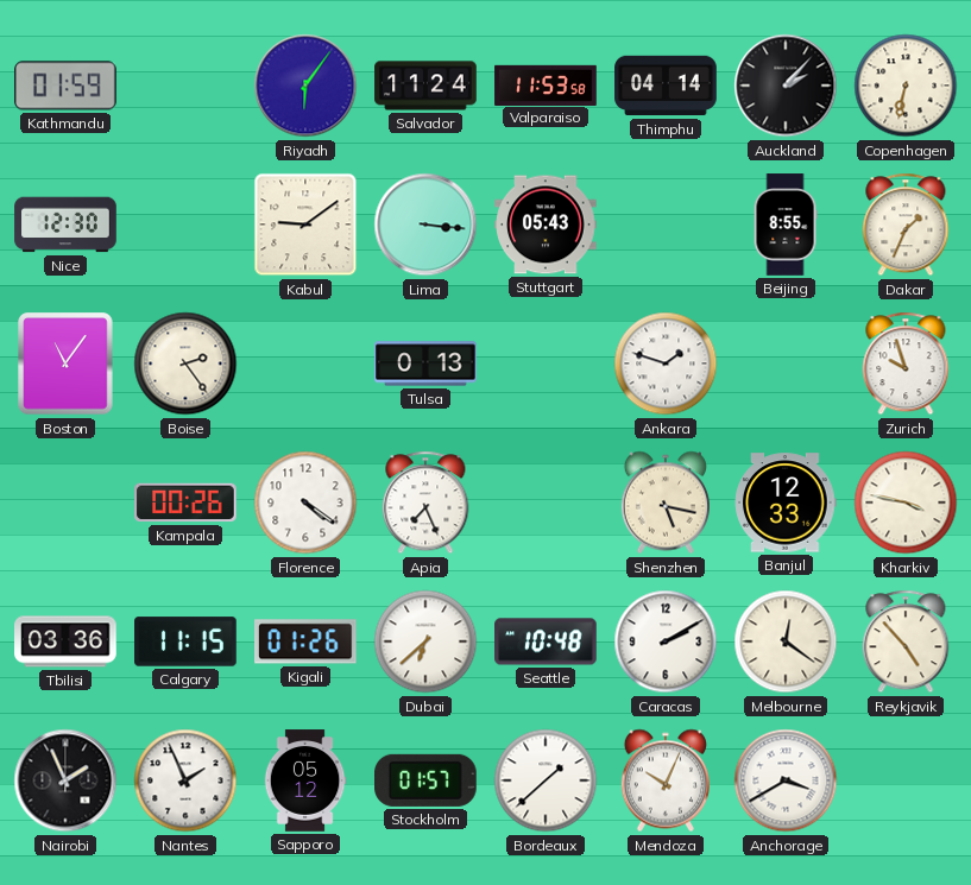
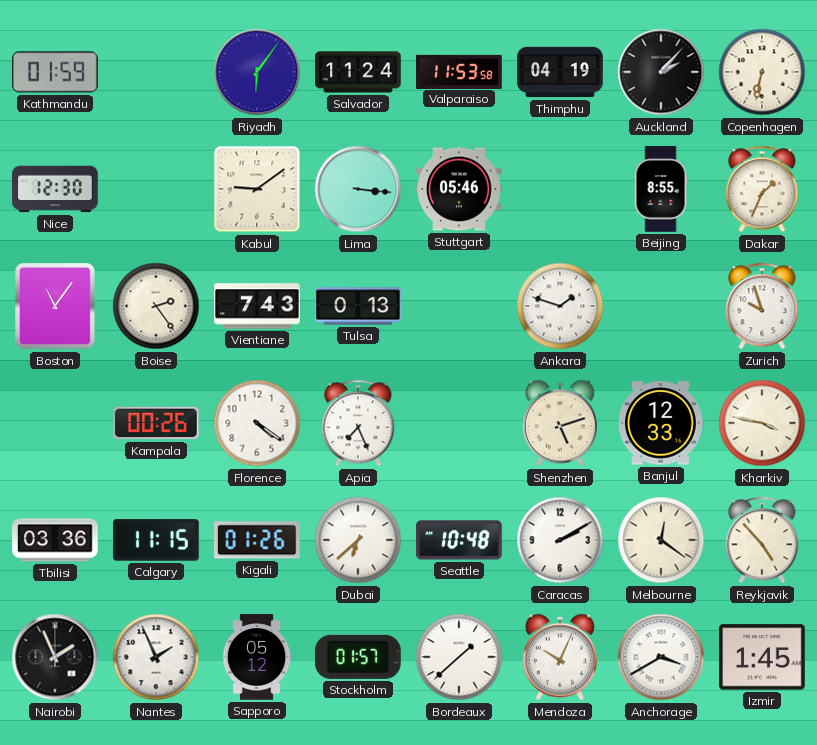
Thimphu: 04:14 -> 04:19
Stuttgart: 05:43 -> 05:46
Vientiane: none -> 7:43
Shenzhen: 5:17 -> 5:12
Izmir: none -> 1:45
